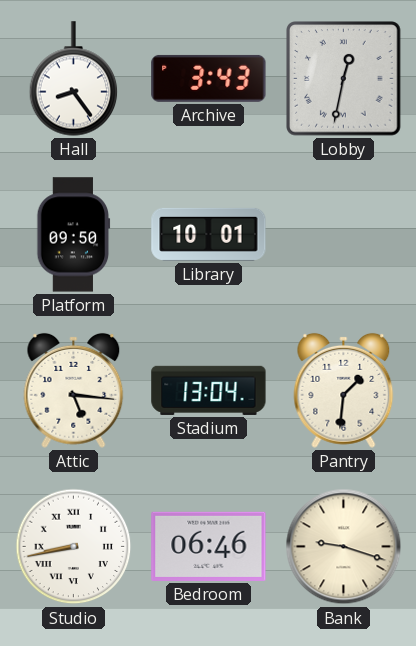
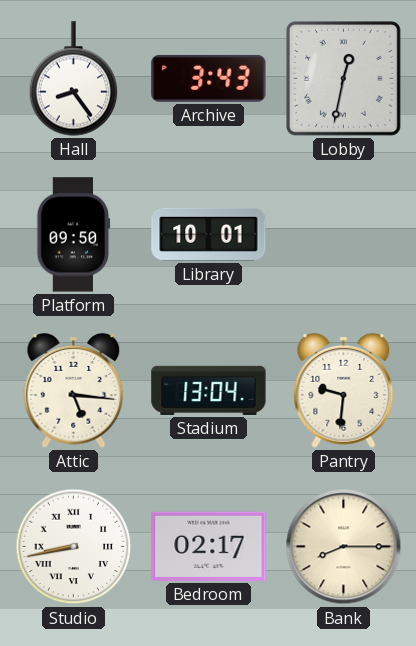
Pantry: 1:31 -> 9:31
Bedroom: 06:46 -> 02:17
Bank: 9:18 -> 8:15
